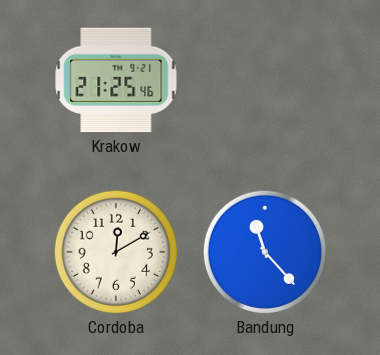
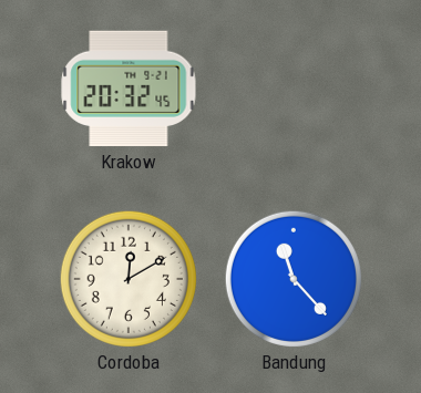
Krakow: 21:25 -> 20:32
